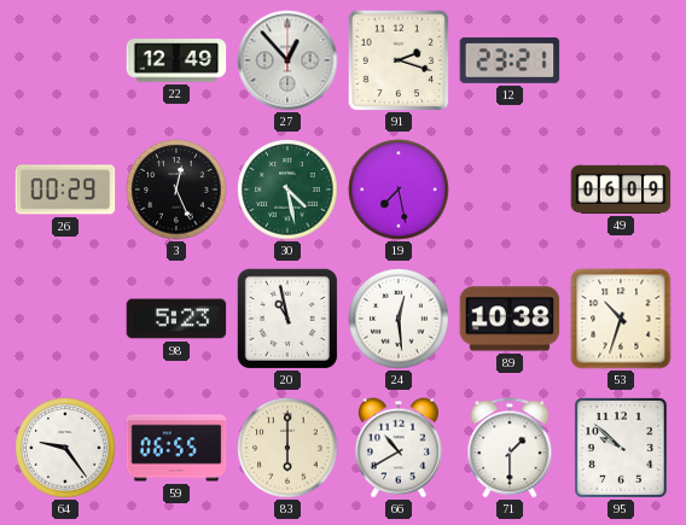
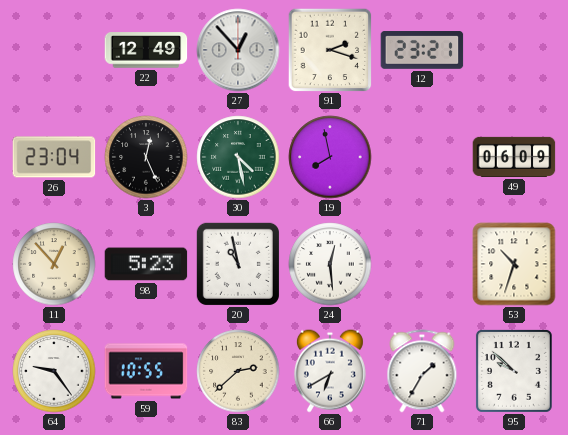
26: 00:29 -> 23:04
19: 7:28 -> 7:58
11: none -> 12:53
89: 10:38 -> none
59: 06:55 -> 10:55
83: 6:00 -> 2:38
66: 10:40 -> 6:40
71: 1:30 -> 1:35
